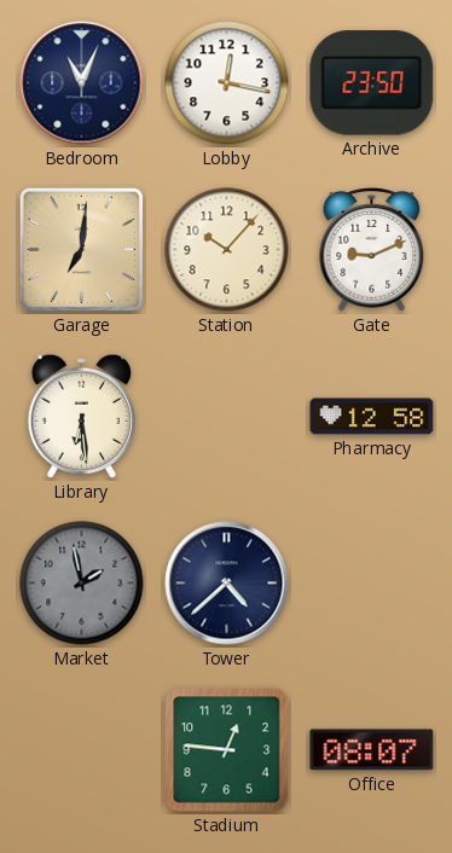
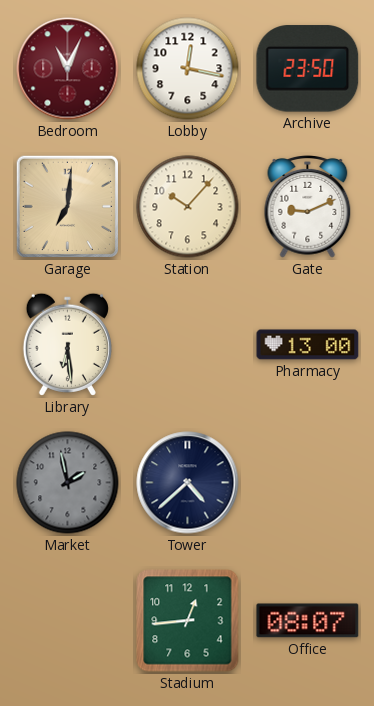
Bedroom dial: navy -> burgundy
Pharmacy: 12:58 -> 13:00
Stadium: 12:46 -> 12:44
